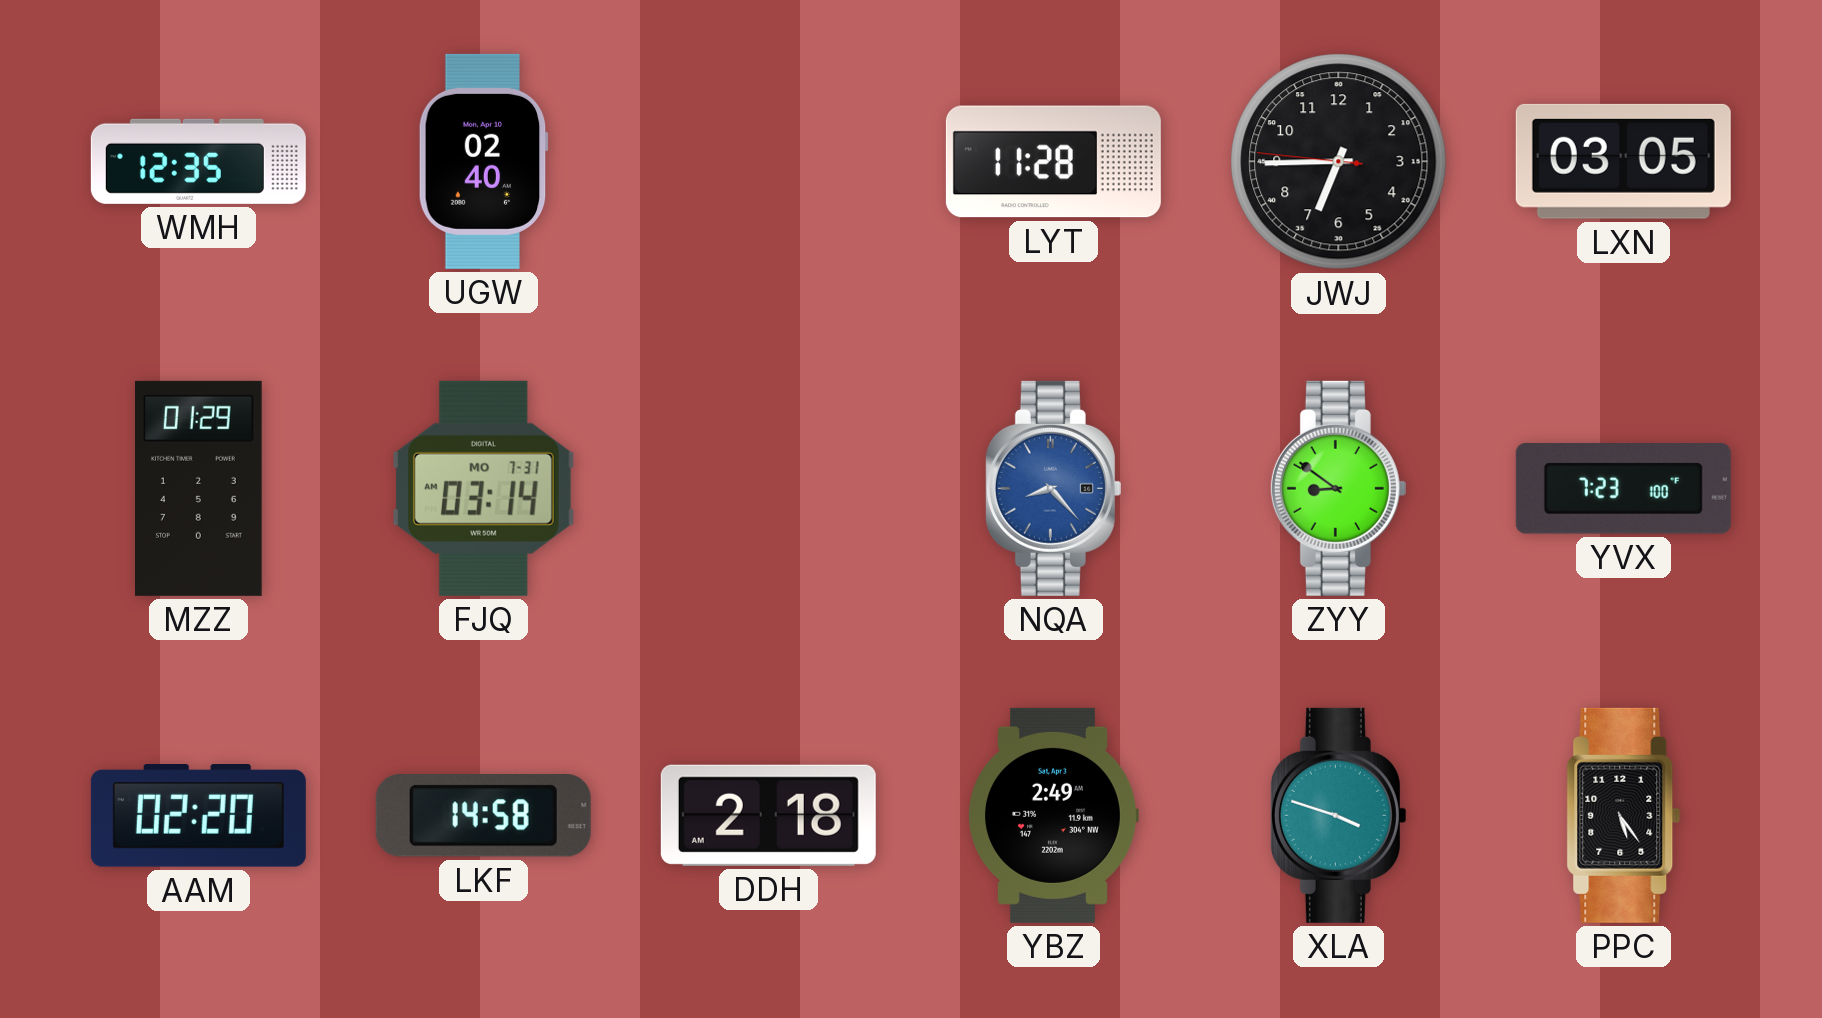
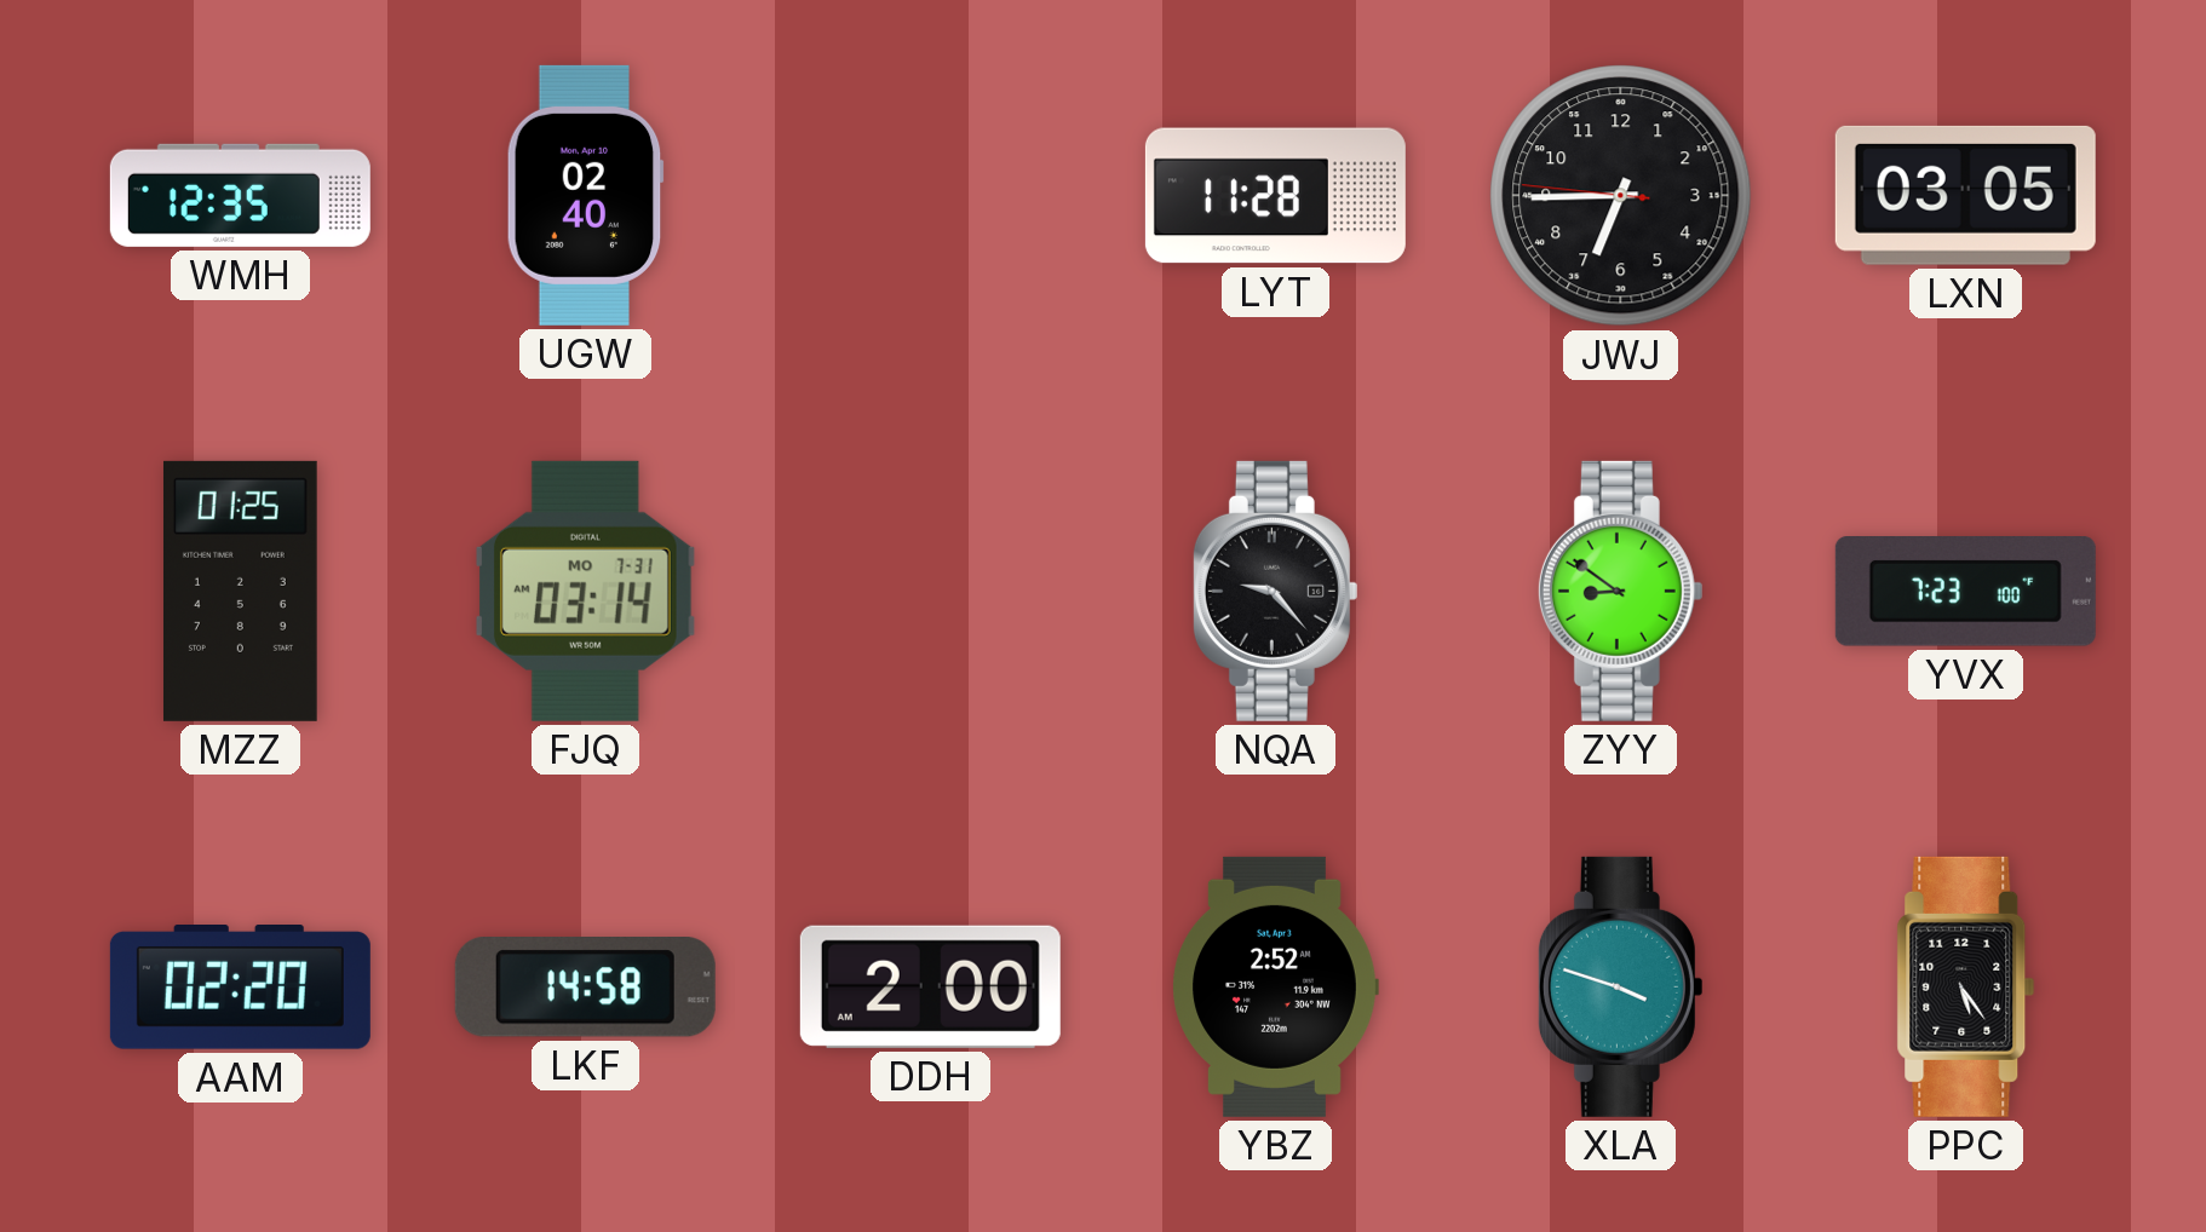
MZZ: 01:29 -> 01:25
NQA: 8:23 -> 9:23
NQA dial: blue -> black
DDH: 2:18 -> 2:00
YBZ: 2:49 -> 2:52
